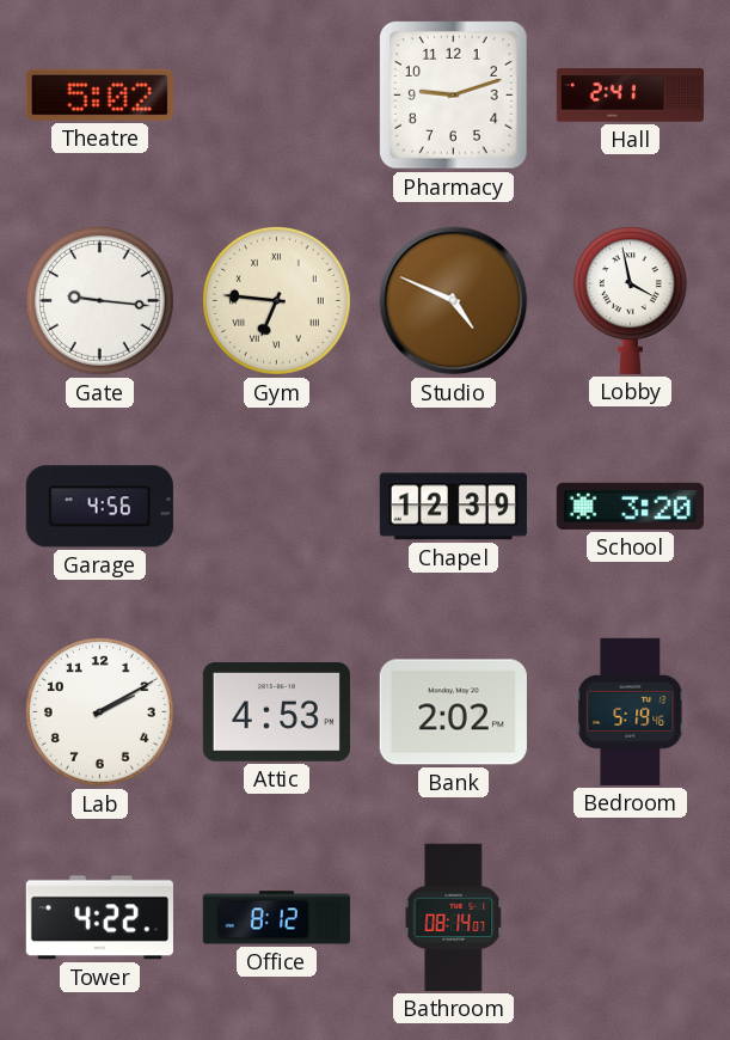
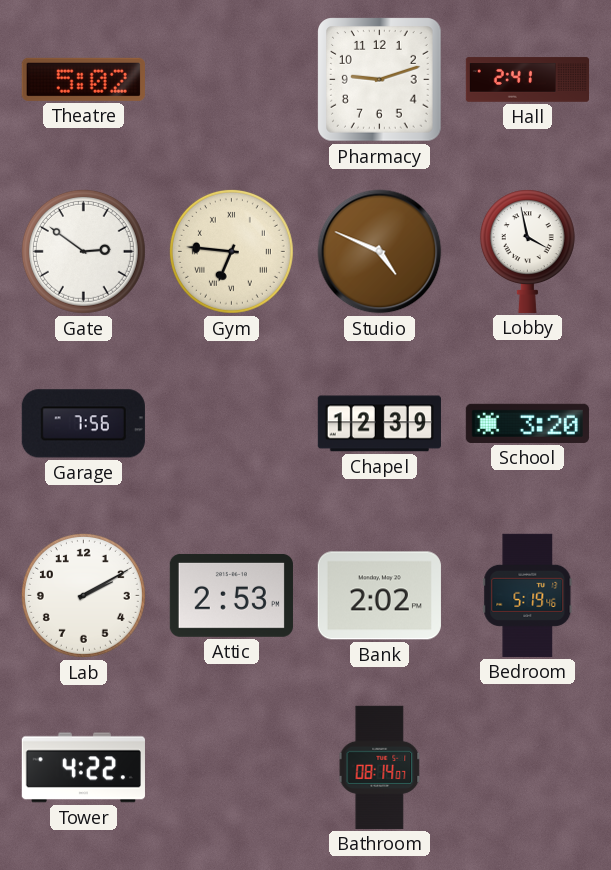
Gate: 9:16 -> 2:51
Garage: 4:56 -> 7:56
Attic: 4:53 -> 2:53
Office: 8:12 -> none
